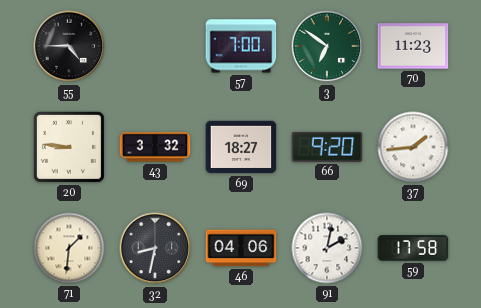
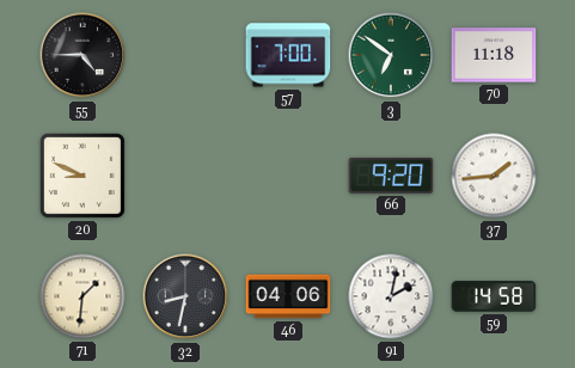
70: 11:23 -> 11:18
20: 8:46 -> 8:49
43: 3:32 -> none
69: 18:27 -> none
59: 17:58 -> 14:58
